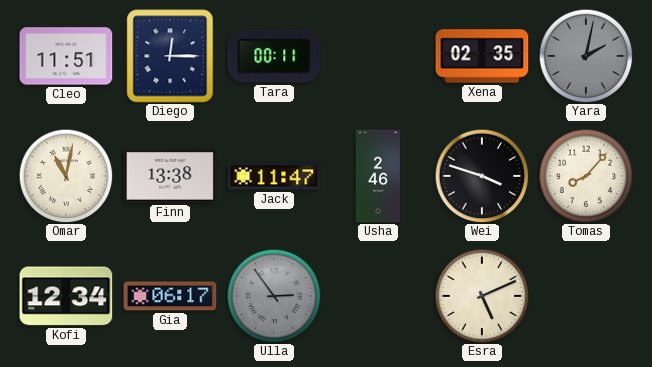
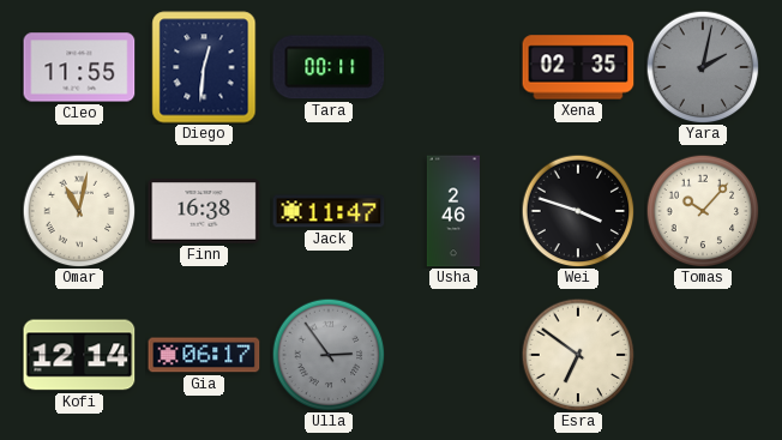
Cleo: 11:51 -> 11:55
Diego: 12:15 -> 12:31
Finn: 13:38 -> 16:38
Tomas: 8:07 -> 10:07
Kofi: 12:34 -> 12:14
Esra: 5:11 -> 6:51
